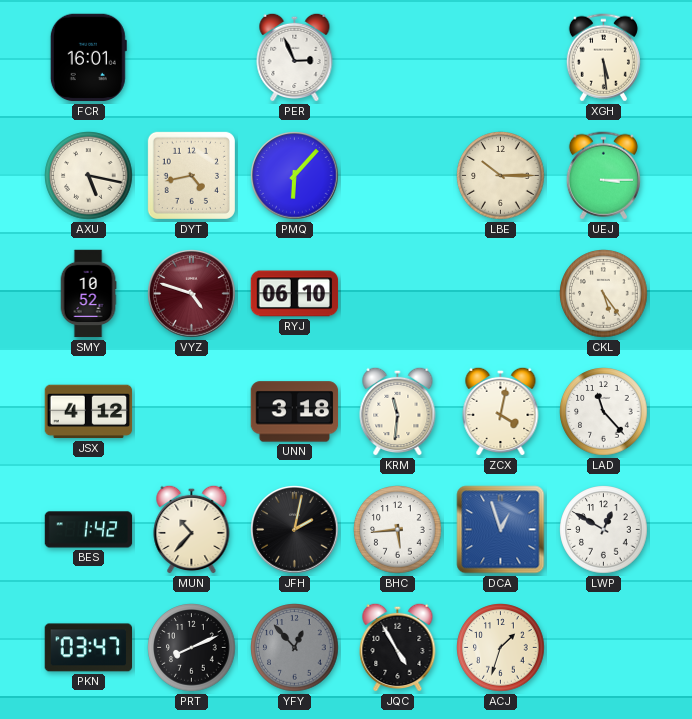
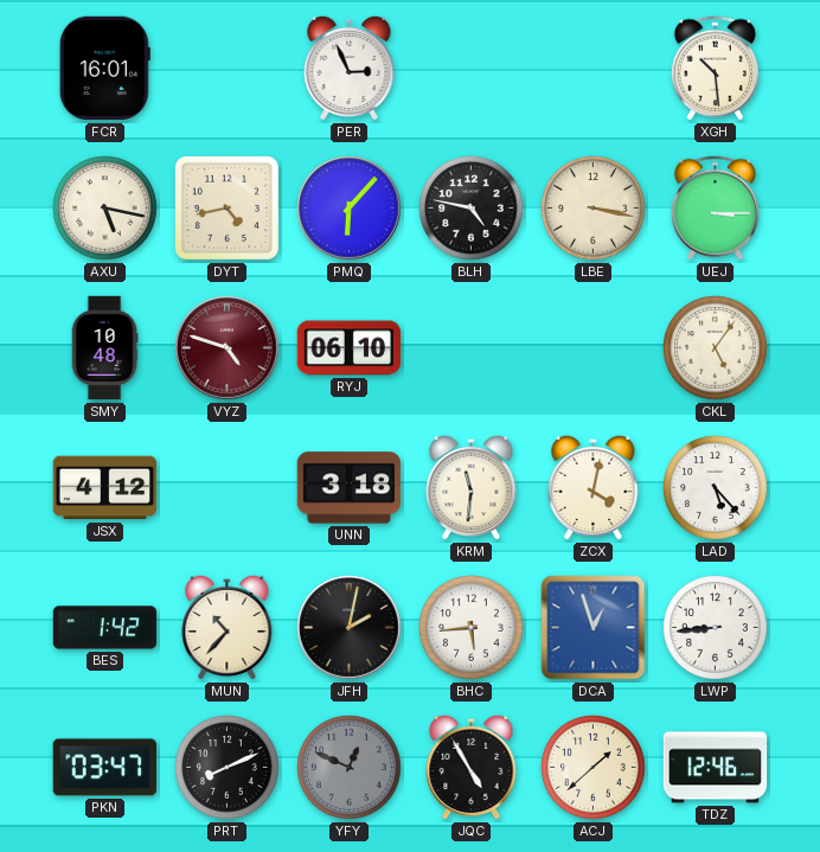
XGH: 5:29 -> 10:29
BLH: none -> 4:47
LBE: 10:15 -> 3:17
SMY: 10:52 -> 10:48
CKL: 5:24 -> 5:06
LAD: 11:23 -> 5:23
LWP: 12:50 -> 8:44
YFY: 12:53 -> 12:49
ACJ: 1:33 -> 1:38
TDZ: none -> 12:46
